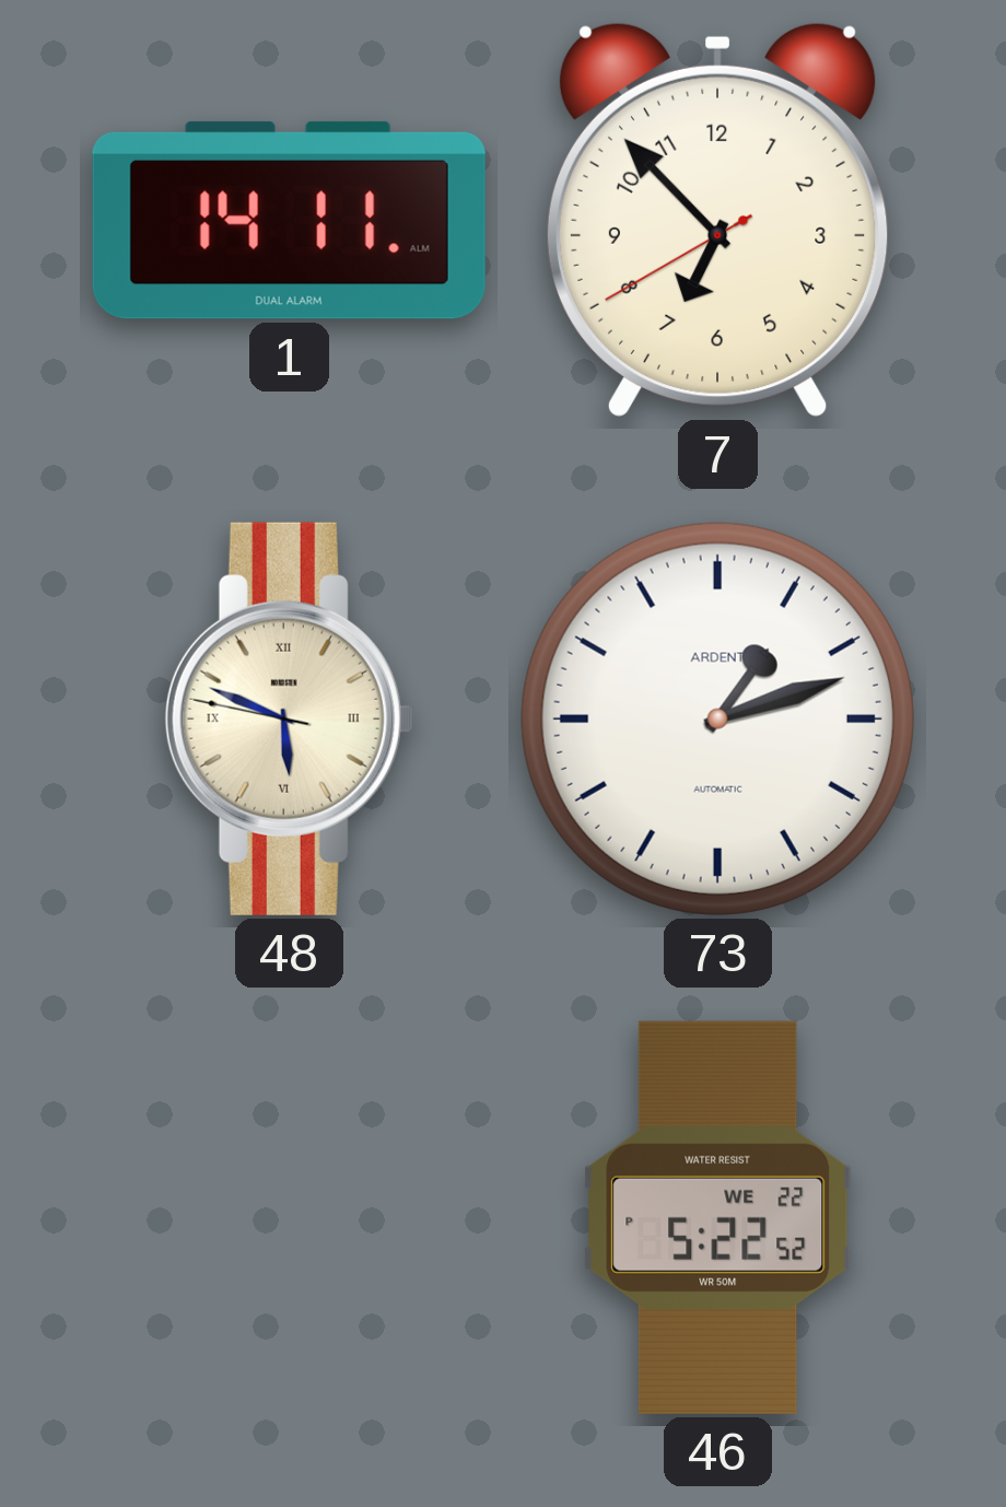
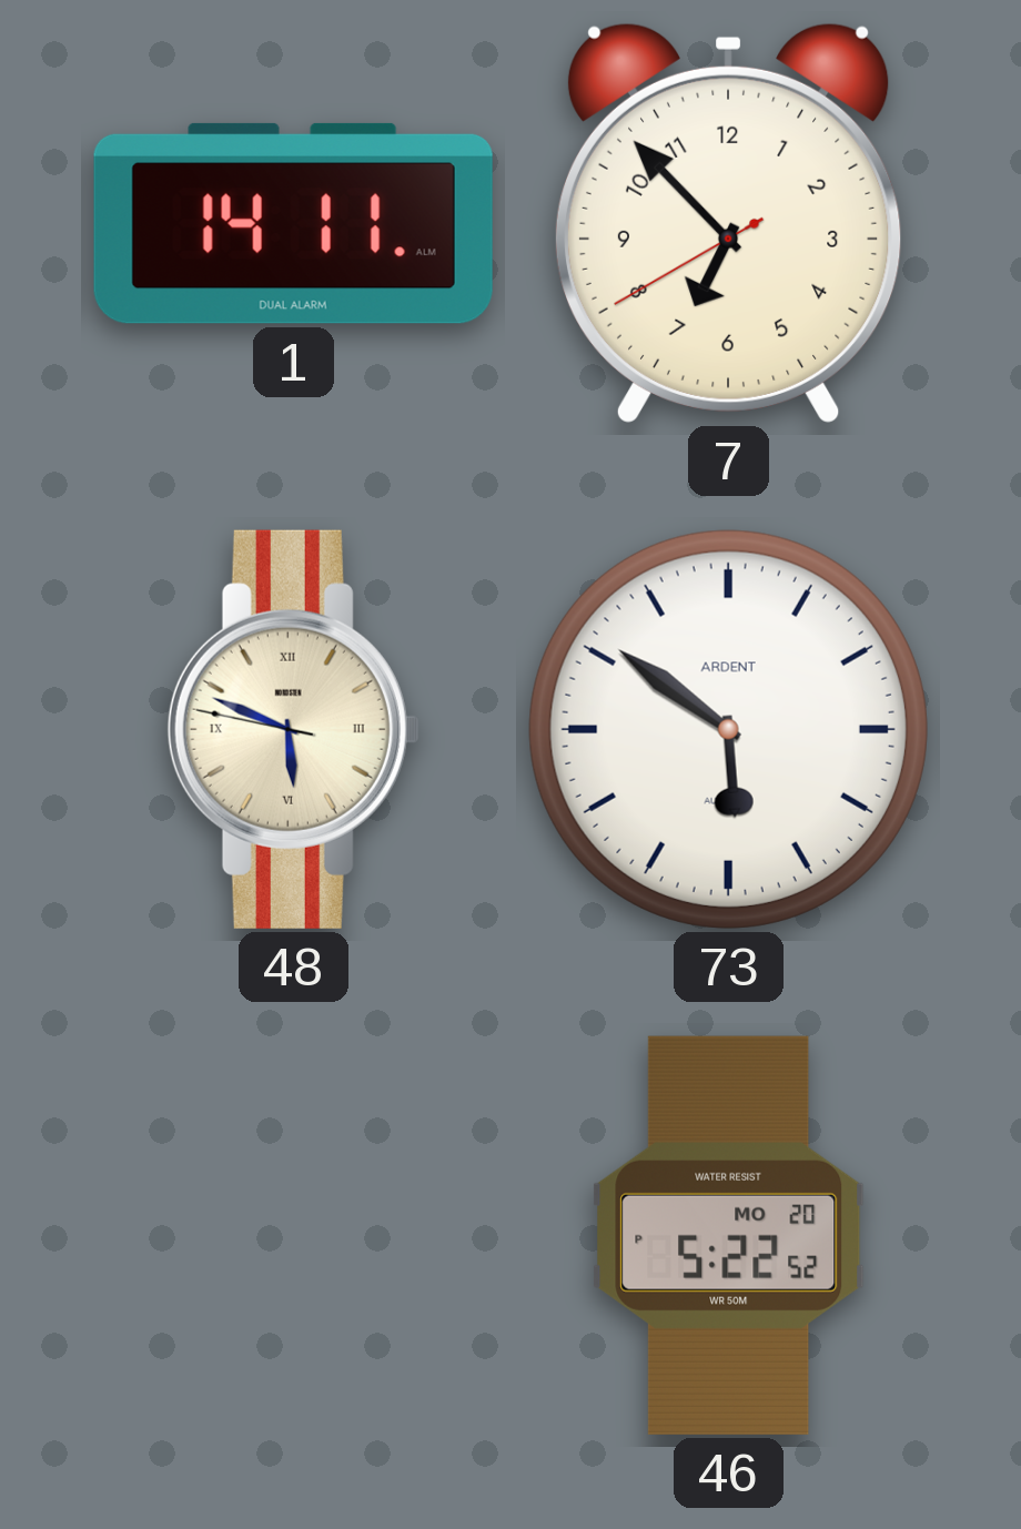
73: 1:12 -> 5:51
46 date: WE 22 -> MO 20
